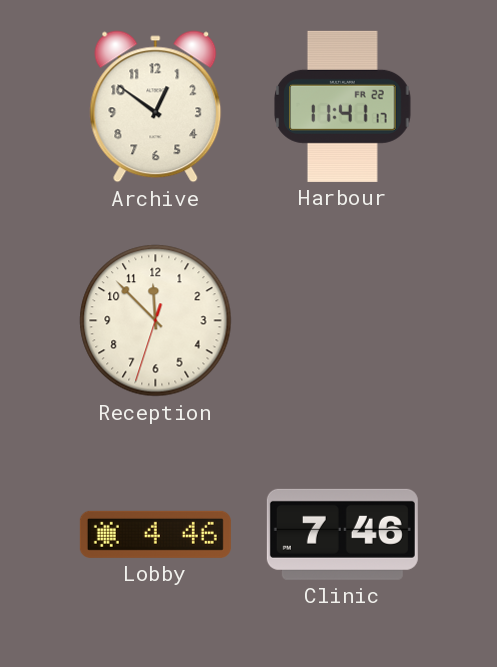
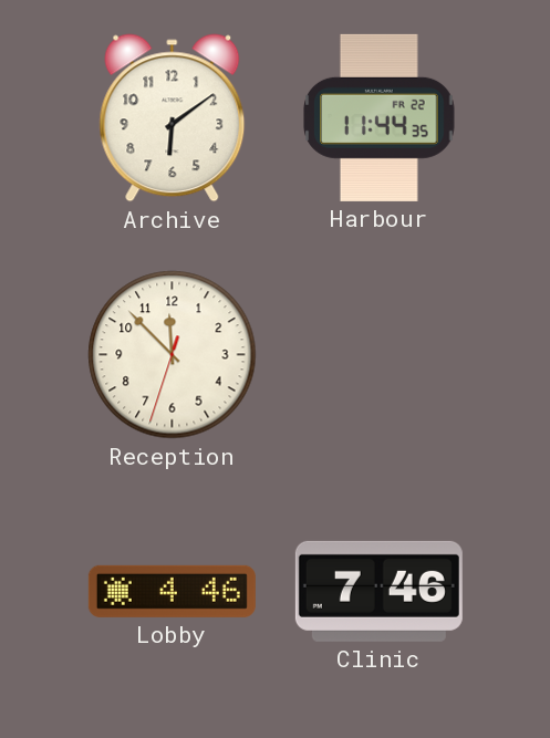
Archive: 12:51 -> 6:09
Harbour: 11:41 -> 11:44
